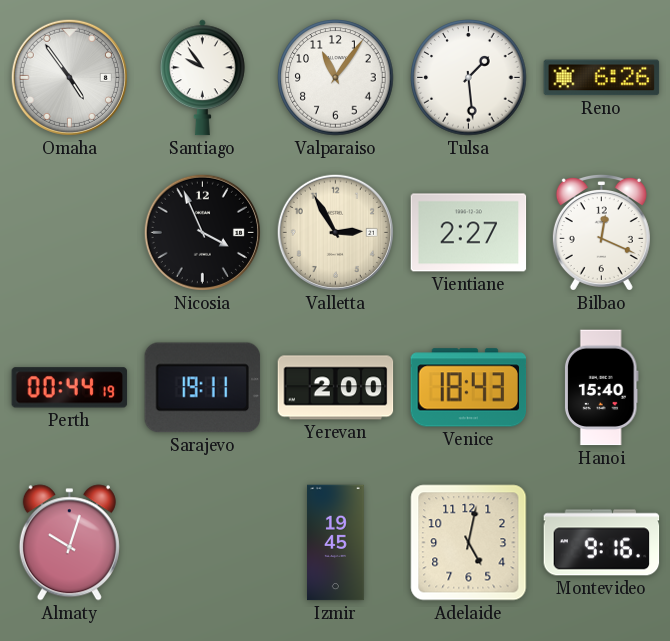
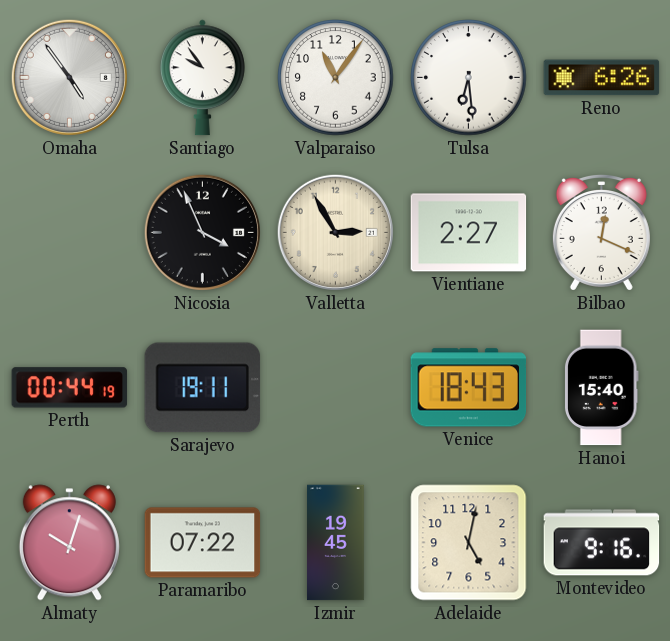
Tulsa: 1:29 -> 6:29
Yerevan: 2:00 -> none
Paramaribo: none -> 07:22
